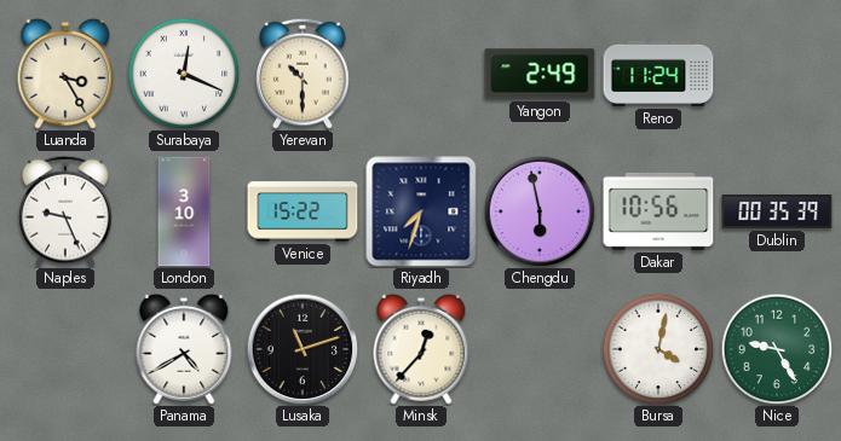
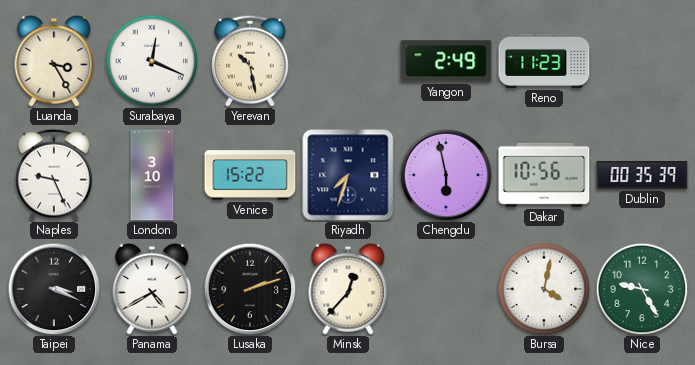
Yerevan: 10:30 -> 10:28
Reno: 11:24 -> 11:23
Taipei: none -> 3:19
Lusaka: 11:12 -> 2:12
